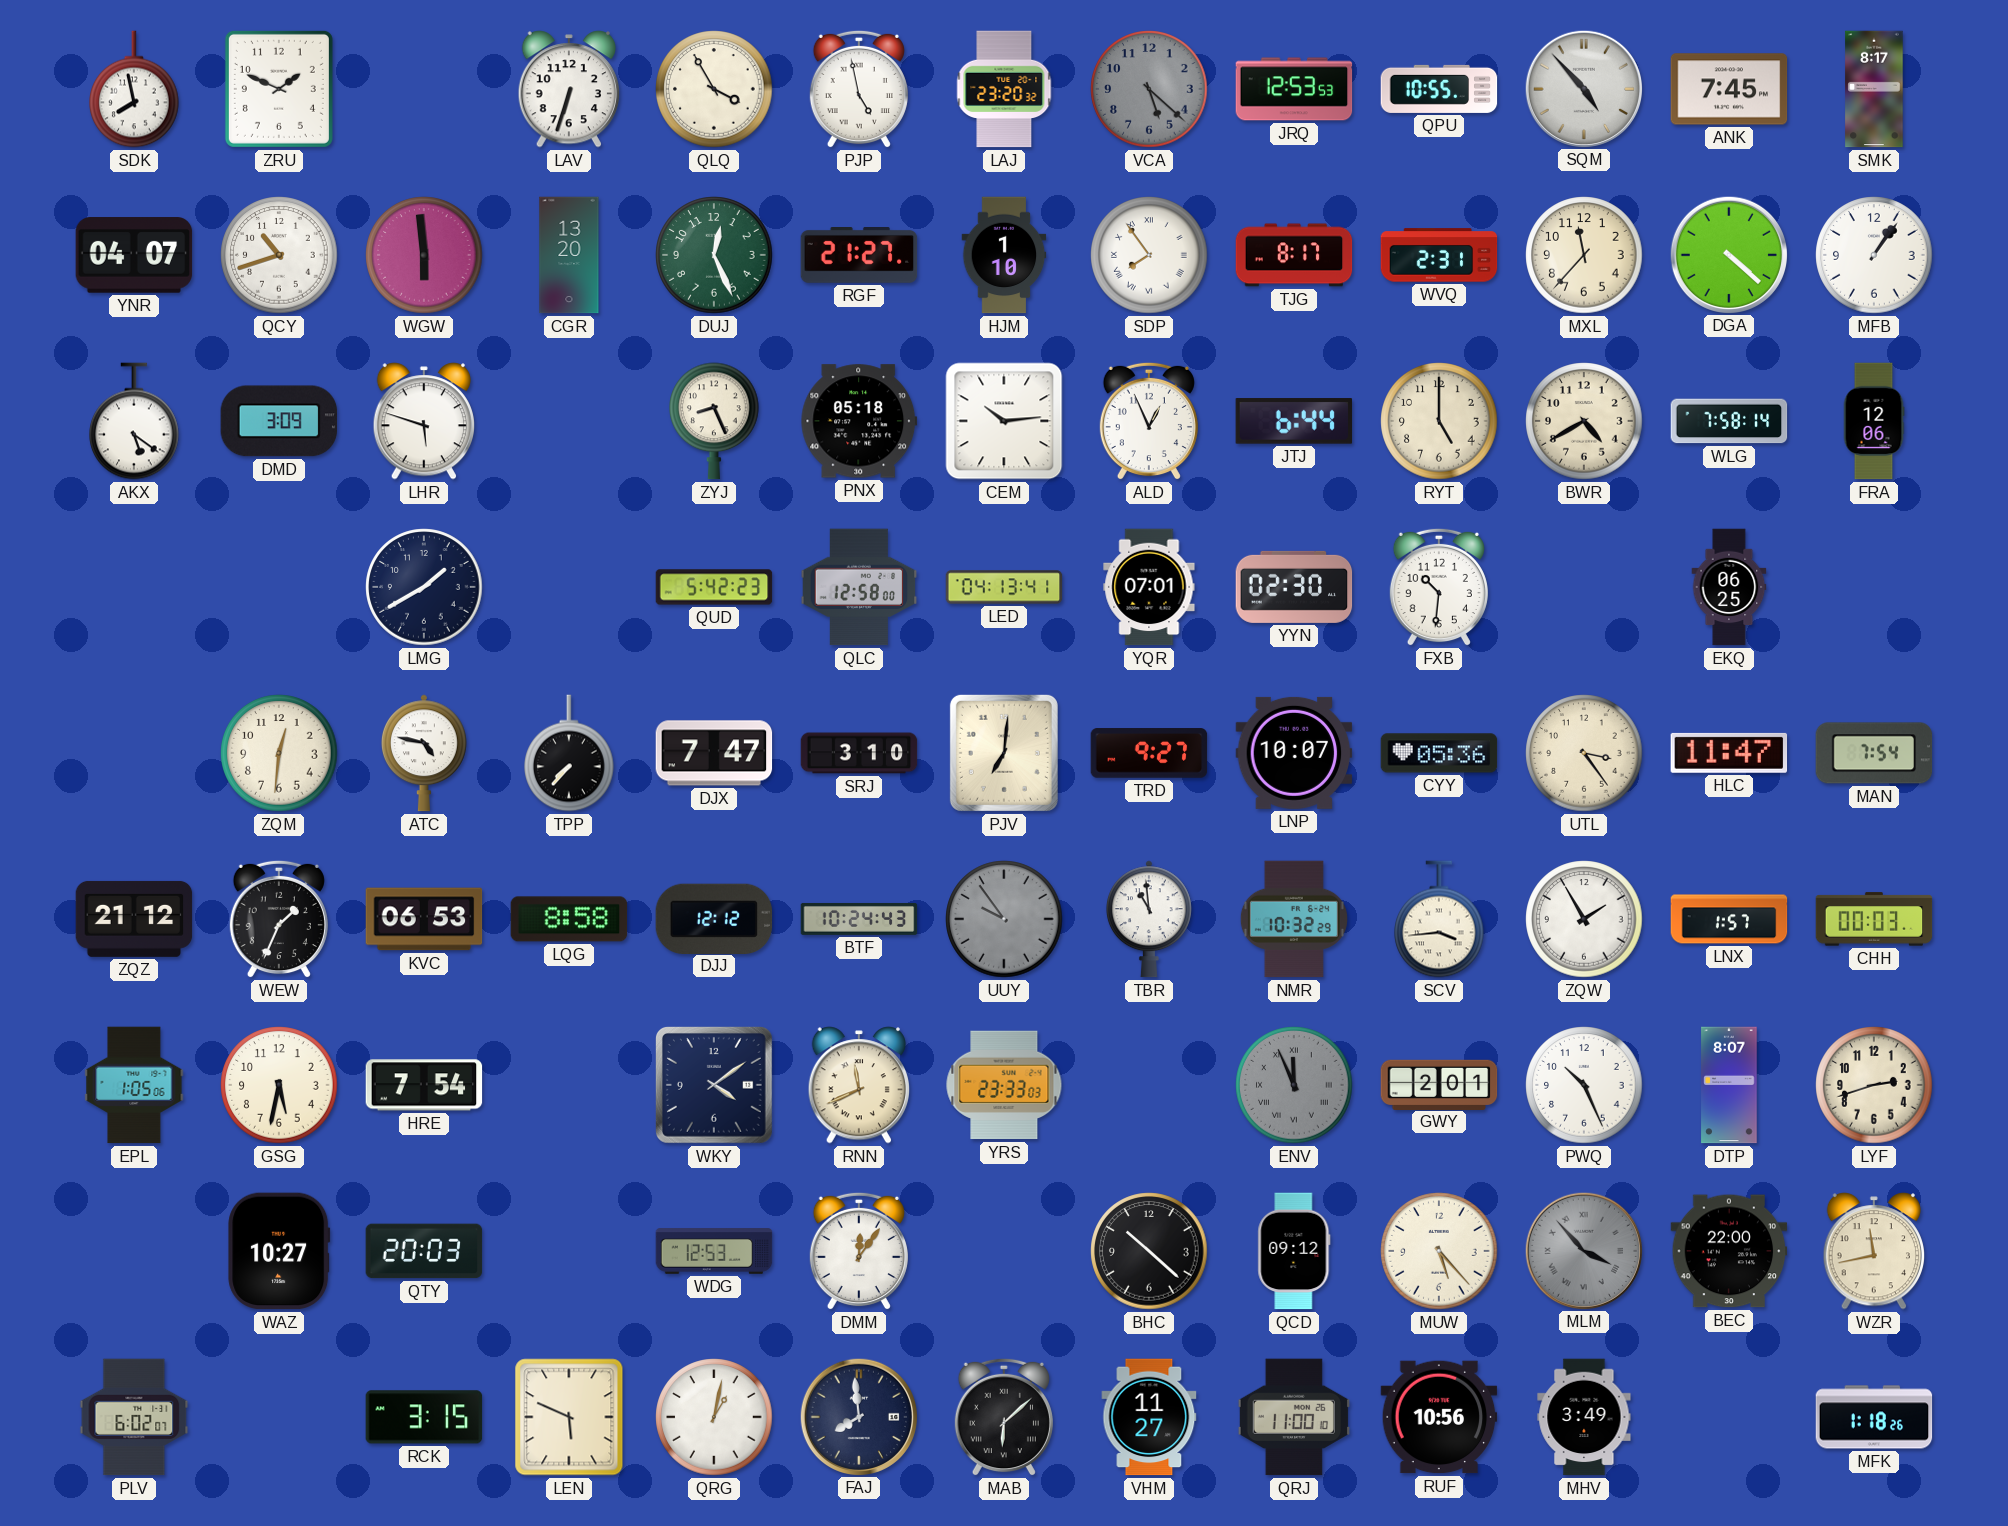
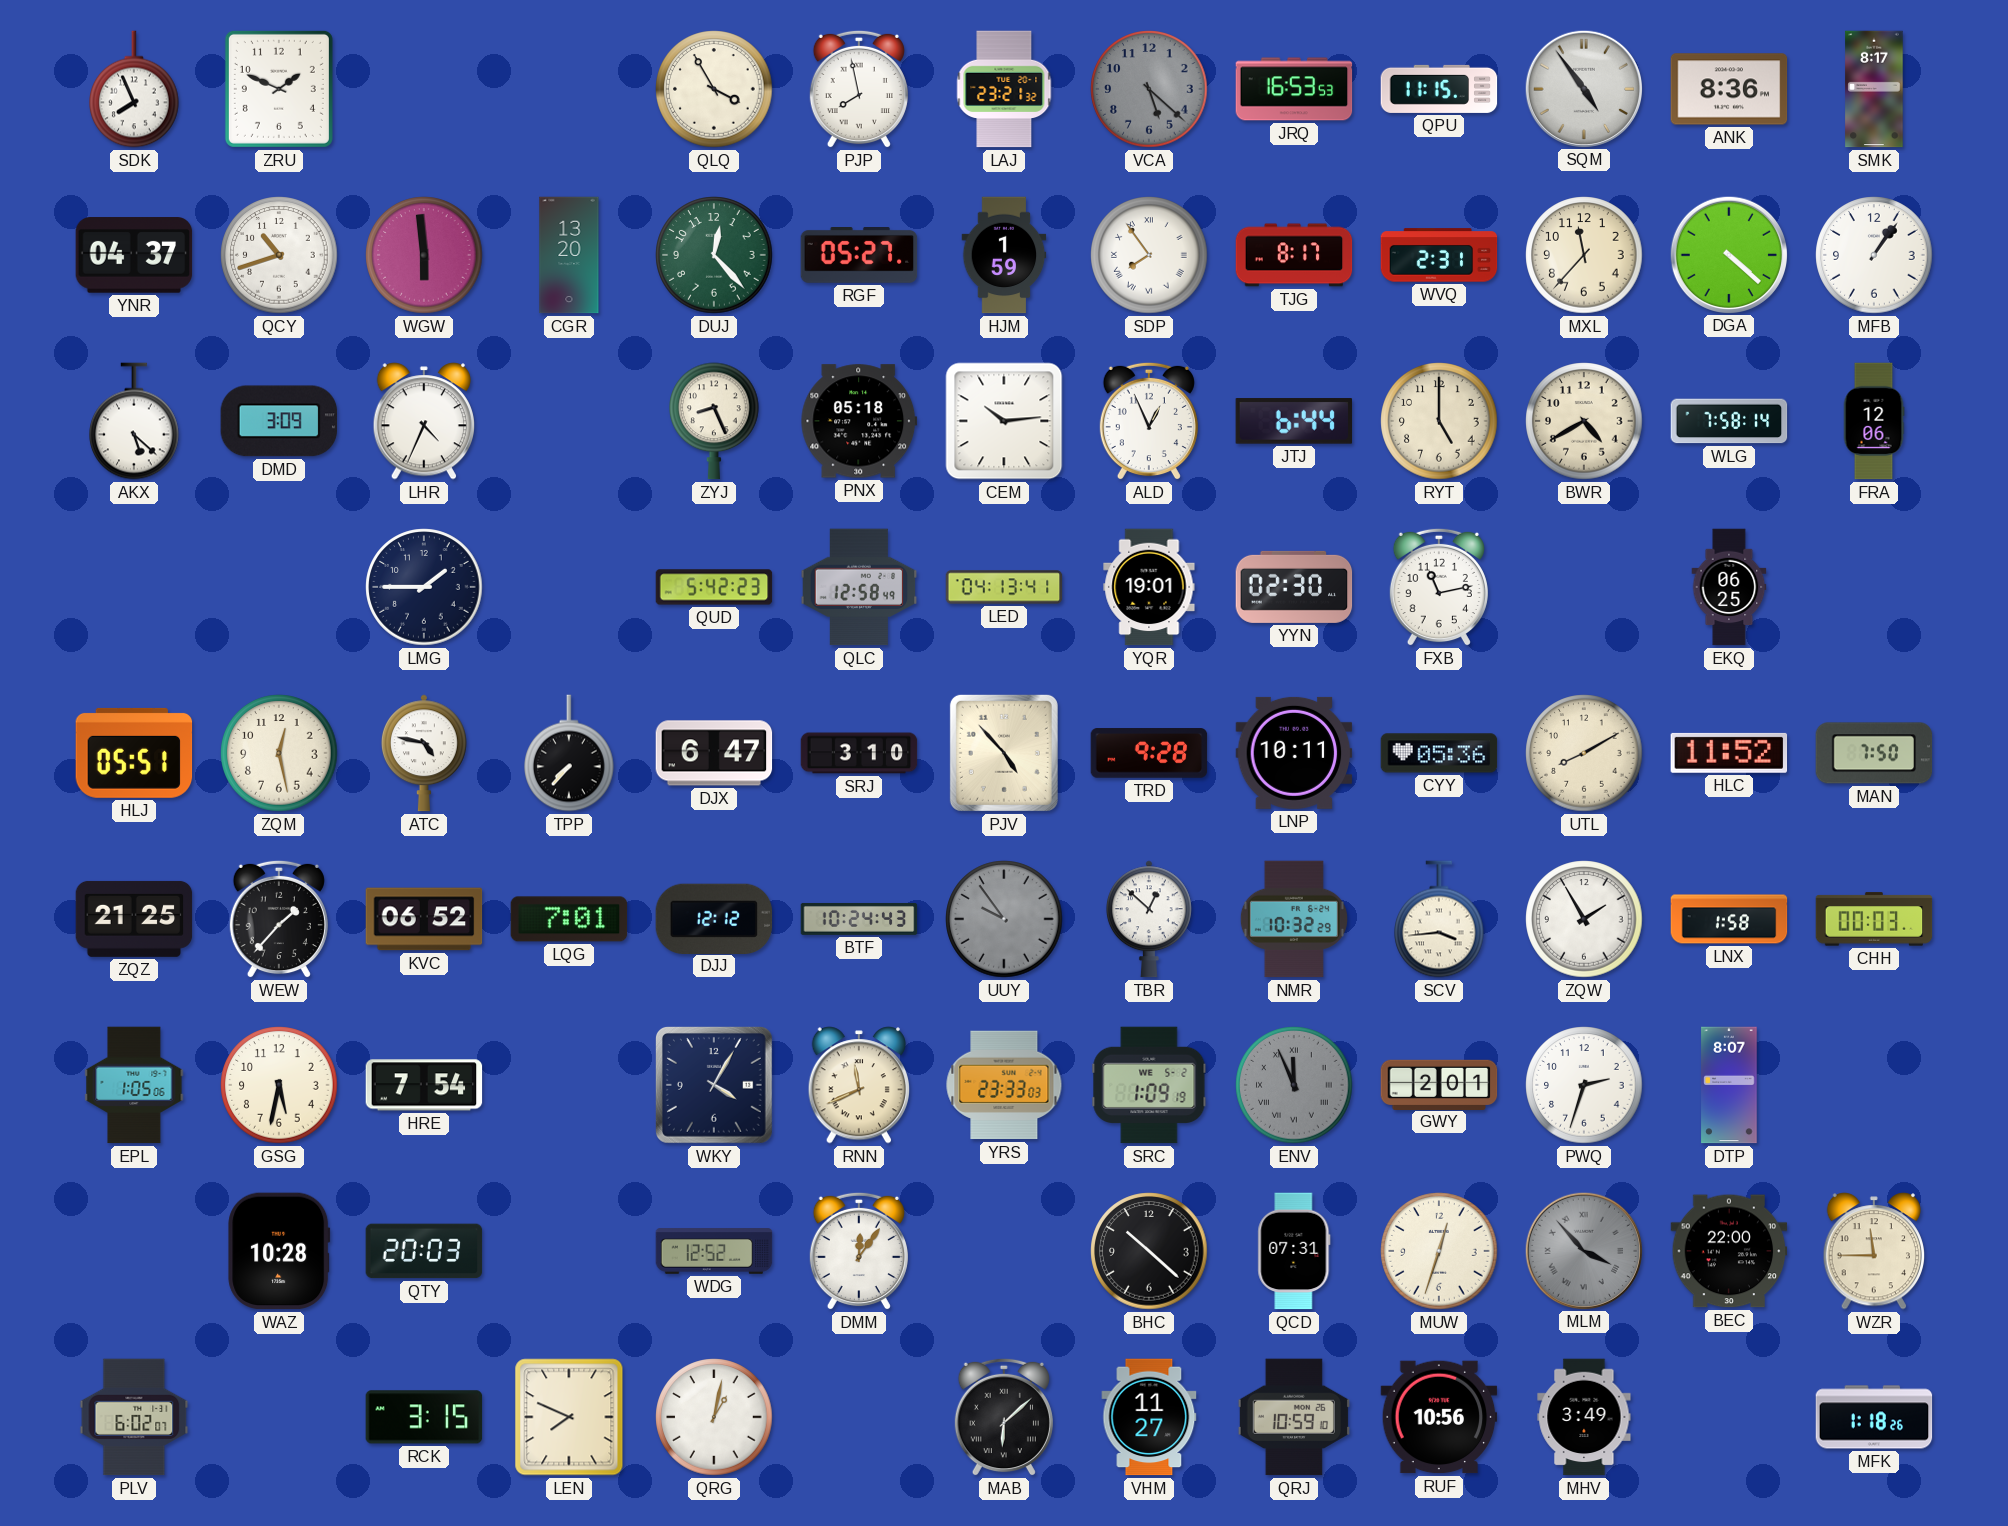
SDK: 7:58 -> 7:56
LAV: 6:33 -> none
PJP: 4:58 -> 7:58
LAJ: 23:20 -> 23:21
JRQ: 12:53 -> 16:53
QPU: 10:55 -> 11:15
SQM: 4:53 -> 4:54
ANK: 7:45 -> 8:36
YNR: 04:07 -> 04:37
DUJ: 12:26 -> 12:23
RGF: 21:27 -> 05:27
HJM: 1:10 -> 1:59
AKX: 5:21 -> 5:22
LHR: 5:48 -> 4:34
LMG: 1:40 -> 1:45
QLC: 12:58:00 -> 12:58:49
YQR: 07:01 -> 19:01
FXB: 10:31 -> 11:13
HLJ: none -> 05:51
ZQM: 12:31 -> 12:28
DJX: 7:47 -> 6:47
PJV: 7:01 -> 4:53
TRD: 9:27 -> 9:28
LNP: 10:07 -> 10:11
UTL: 3:24 -> 8:10
HLC: 11:47 -> 11:52
MAN: 7:54 -> 7:50
ZQZ: 21:12 -> 21:25
WEW: 1:34 -> 1:37
KVC: 06:53 -> 06:52
LQG: 8:58 -> 7:01
TBR: 10:59 -> 12:52
LNX: 1:57 -> 1:58
WKY: 4:09 -> 4:05
SRC: none -> 1:09
PWQ: 10:26 -> 2:33
LYF: 2:42 -> none
WAZ: 10:27 -> 10:28
WDG: 12:53 -> 12:52
QCD: 09:12 -> 07:31
MUW: 5:23 -> 12:33
WZR: 11:43 -> 11:45
LEN: 5:49 -> 7:49
FAJ: 7:59 -> none
QRJ: 11:00 -> 10:59
